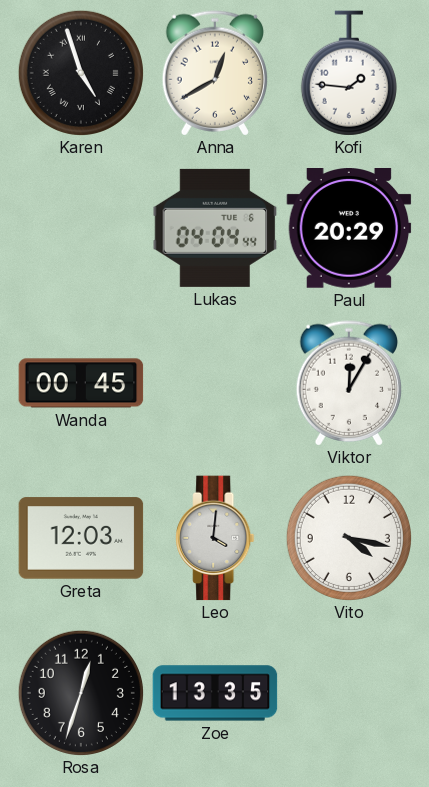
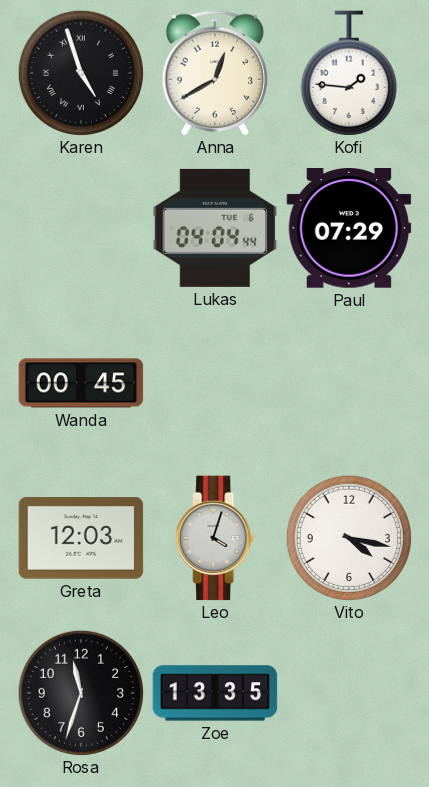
Paul: 20:29 -> 07:29
Viktor: 12:05 -> none
Leo: 4:01 -> 4:03
Rosa: 12:33 -> 11:33
